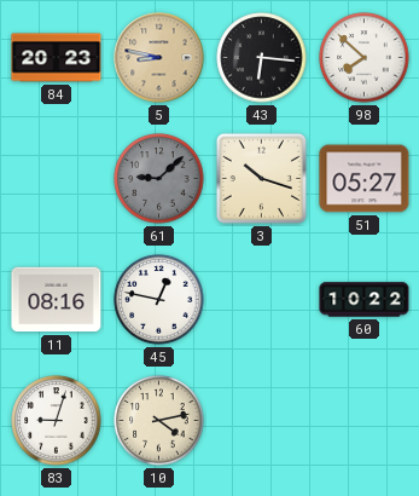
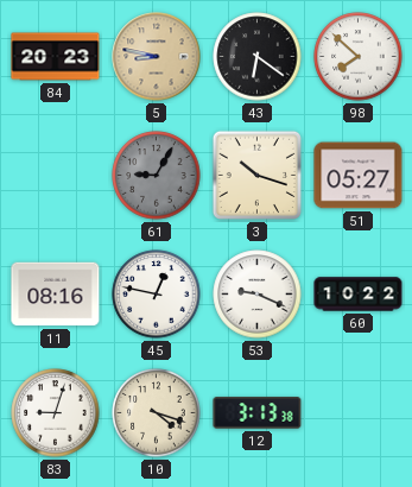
43: 6:16 -> 6:21
61: 9:08 -> 9:05
53: none -> 9:19
10: 4:13 -> 4:18
12: none -> 3:13
